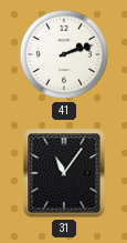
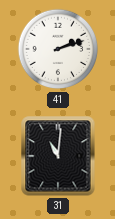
31: 11:06 -> 11:01
